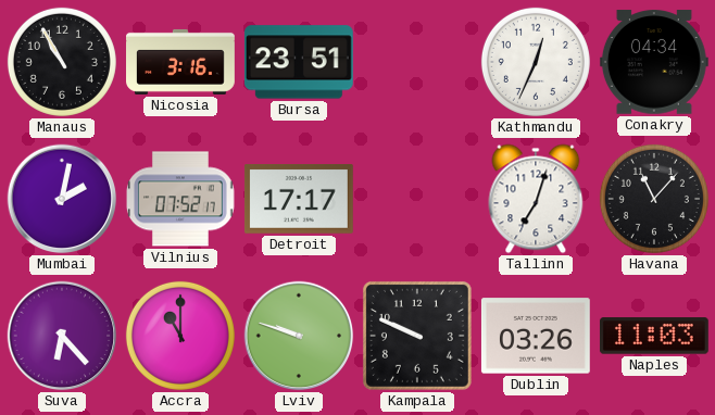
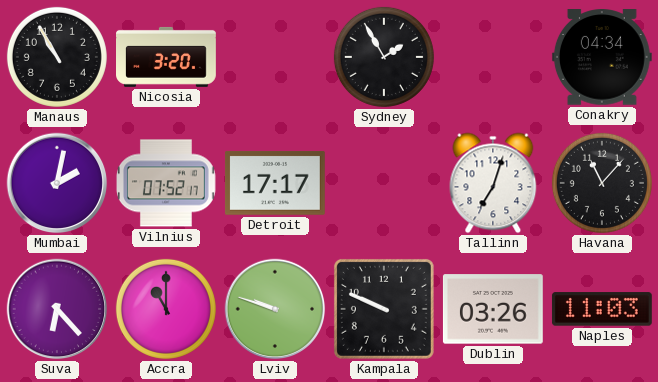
Nicosia: 3:16 -> 3:20
Bursa: 23:51 -> none
Sydney: none -> 1:55
Kathmandu: 12:34 -> none
